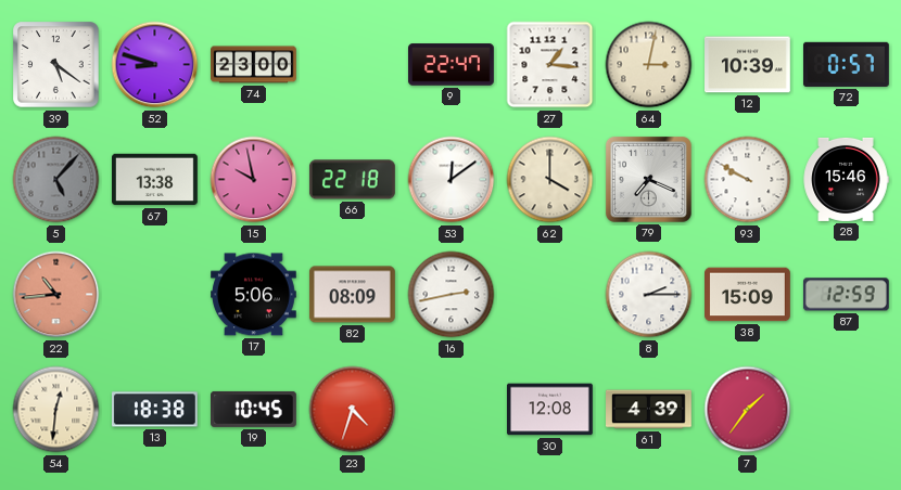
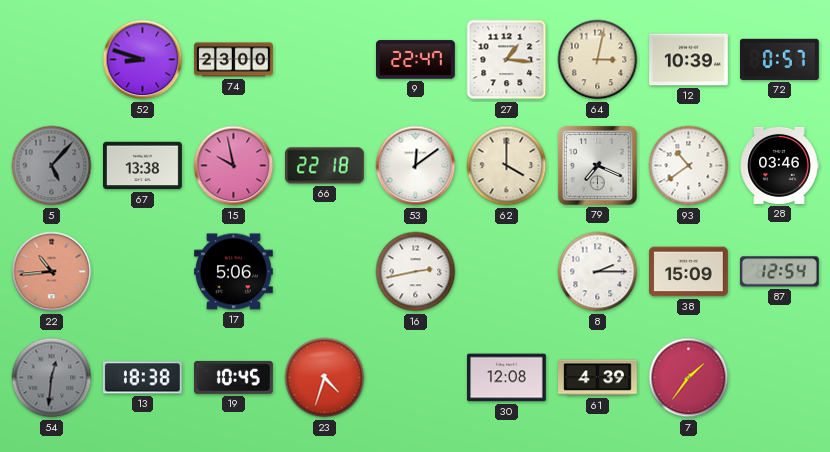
39: 5:21 -> none
93: 9:50 -> 10:39
28: 15:46 -> 03:46
82: 08:09 -> none
87: 12:59 -> 12:54
54 dial: cream -> grey
